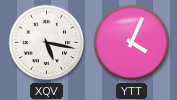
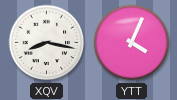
XQV: 5:17 -> 8:17
